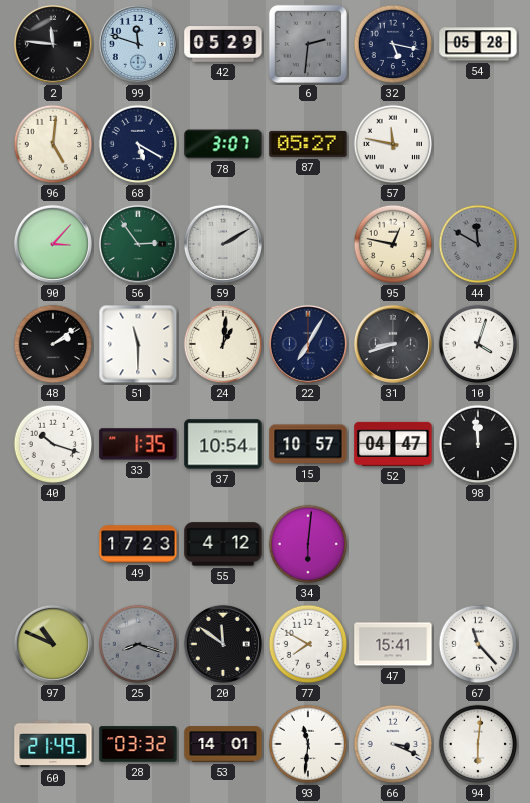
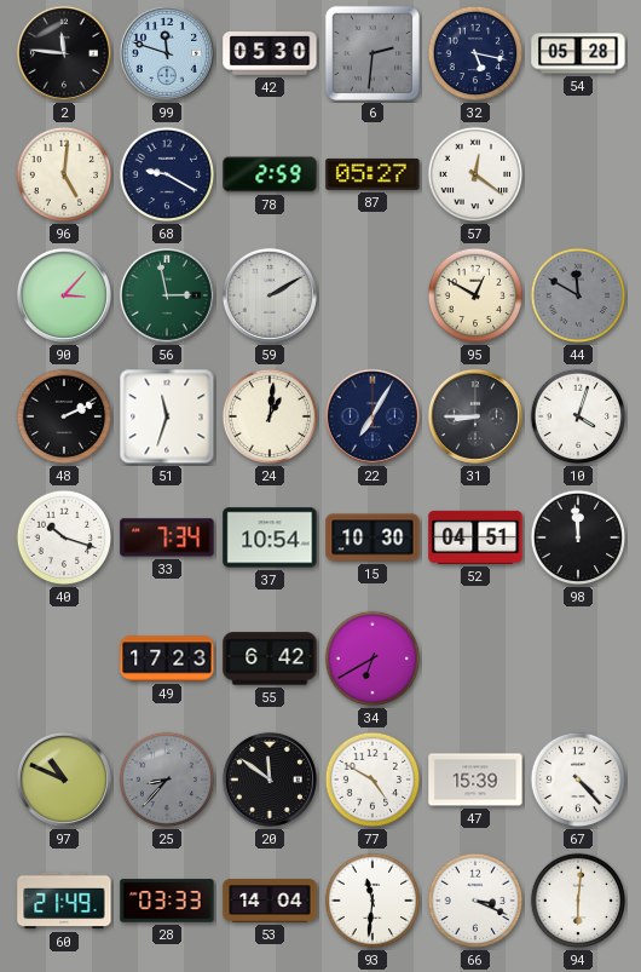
42: 05:29 -> 05:30
68: 5:20 -> 9:20
78: 3:07 -> 2:59
57: 11:47 -> 12:21
56: 2:54 -> 2:58
95: 12:47 -> 12:50
48: 2:09 -> 2:11
51: 11:30 -> 11:33
31: 8:42 -> 8:45
33: 1:35 -> 7:34
15: 10:57 -> 10:30
52: 04:47 -> 04:51
55: 4:12 -> 6:42
34: 6:01 -> 6:40
25: 8:18 -> 8:37
77: 7:50 -> 4:50
47: 15:41 -> 15:39
67: 11:23 -> 4:23
28: 03:32 -> 03:33
53: 14:01 -> 14:04
